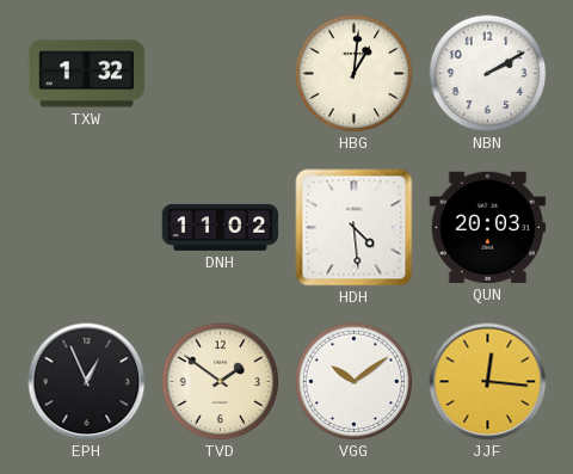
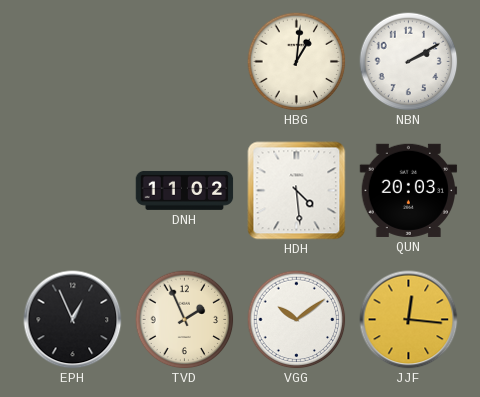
TXW: 1:32 -> none
TVD: 1:51 -> 1:56
